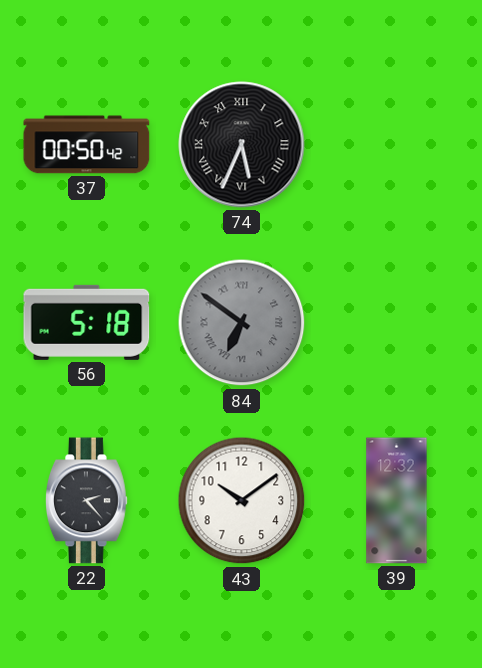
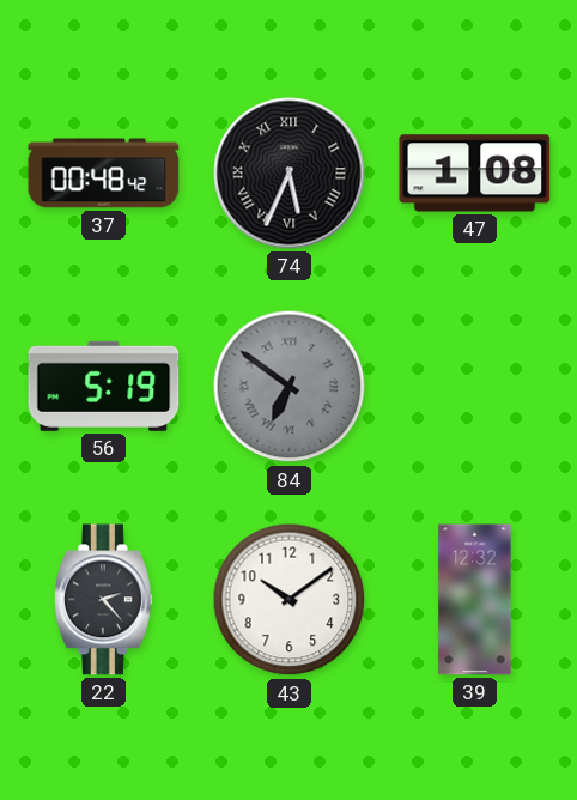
37: 00:50 -> 00:48
47: none -> 1:08
56: 5:18 -> 5:19
